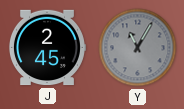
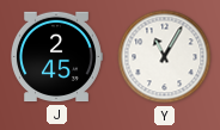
Y dial: grey -> white
